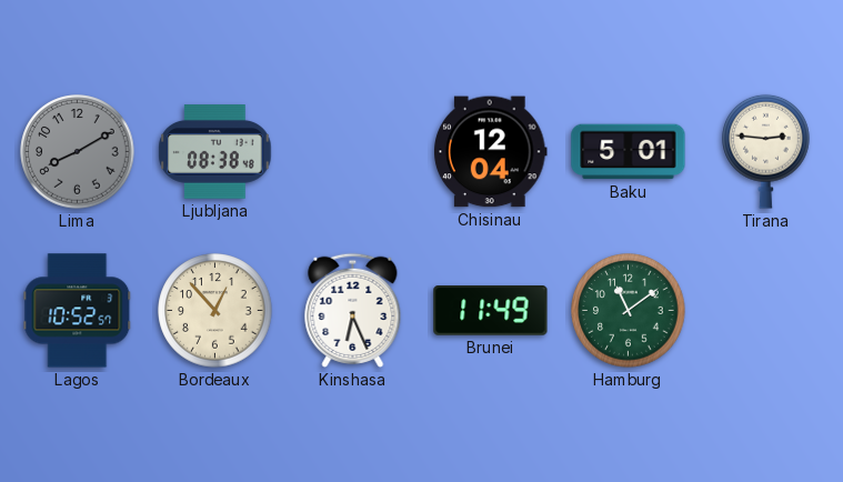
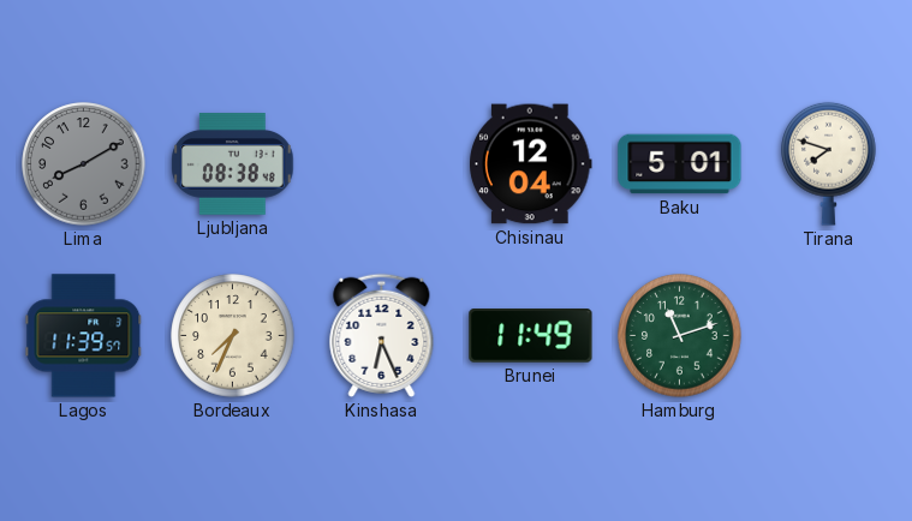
Tirana: 2:46 -> 7:48
Lagos: 10:52 -> 11:39
Bordeaux: 12:53 -> 7:34
Hamburg: 11:09 -> 11:12
